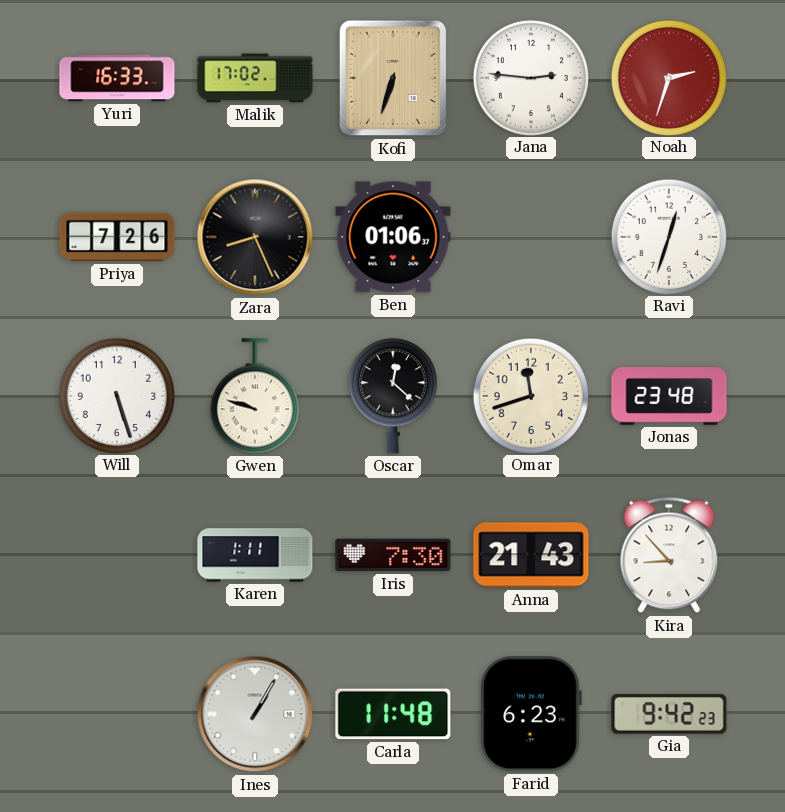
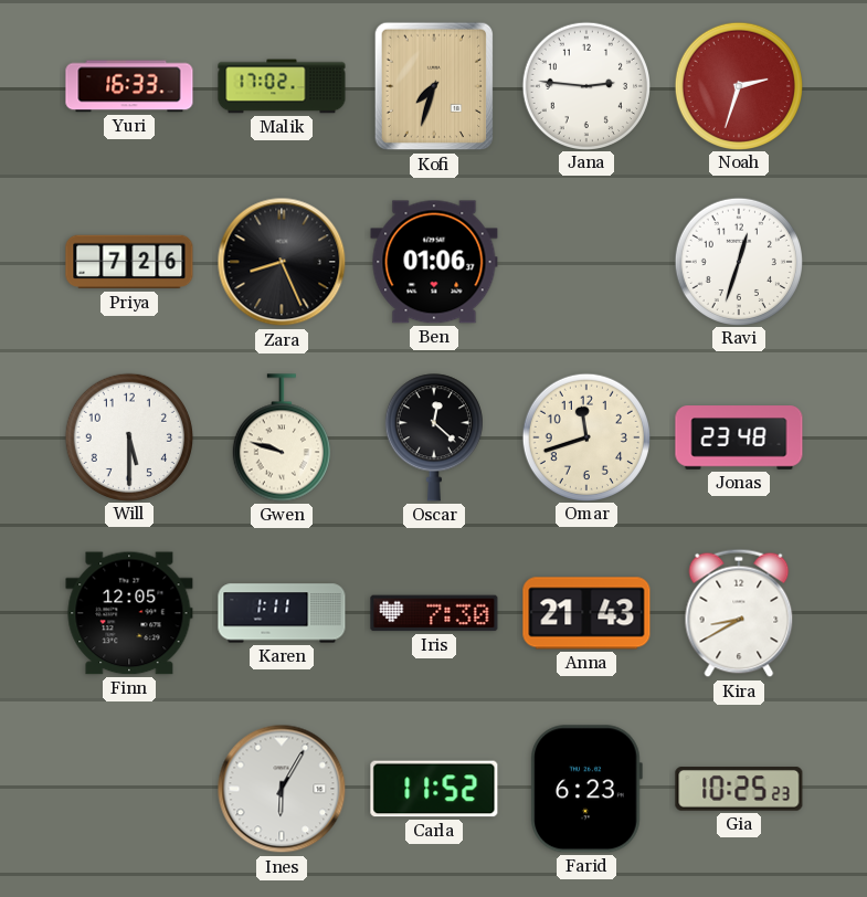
Kofi: 6:33 -> 7:33
Will: 5:27 -> 5:30
Finn: none -> 12:05
Kira: 8:53 -> 8:40
Ines: 1:05 -> 6:05
Carla: 11:48 -> 11:52
Gia: 9:42 -> 10:25
